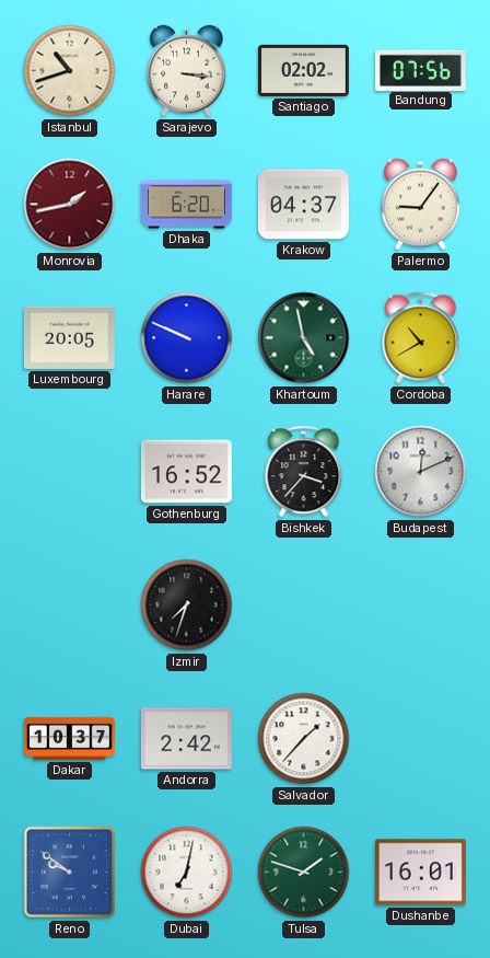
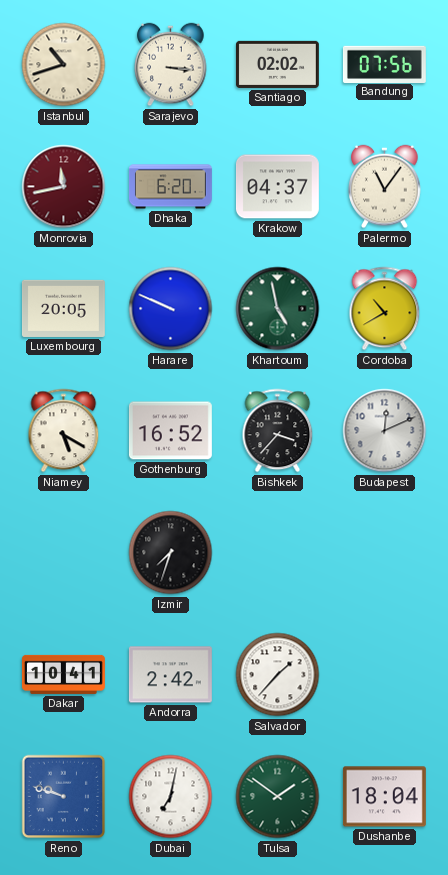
Monrovia: 1:43 -> 11:43
Palermo: 9:06 -> 11:06
Niamey: none -> 5:20
Dakar: 10:37 -> 10:41
Reno: 9:51 -> 9:48
Tulsa: 1:48 -> 1:51
Dushanbe: 16:01 -> 18:04
